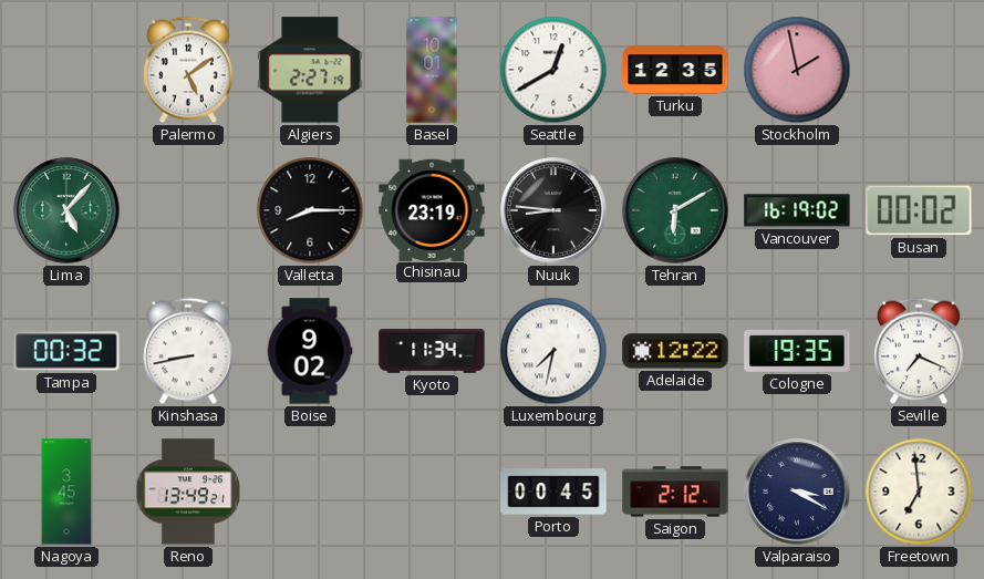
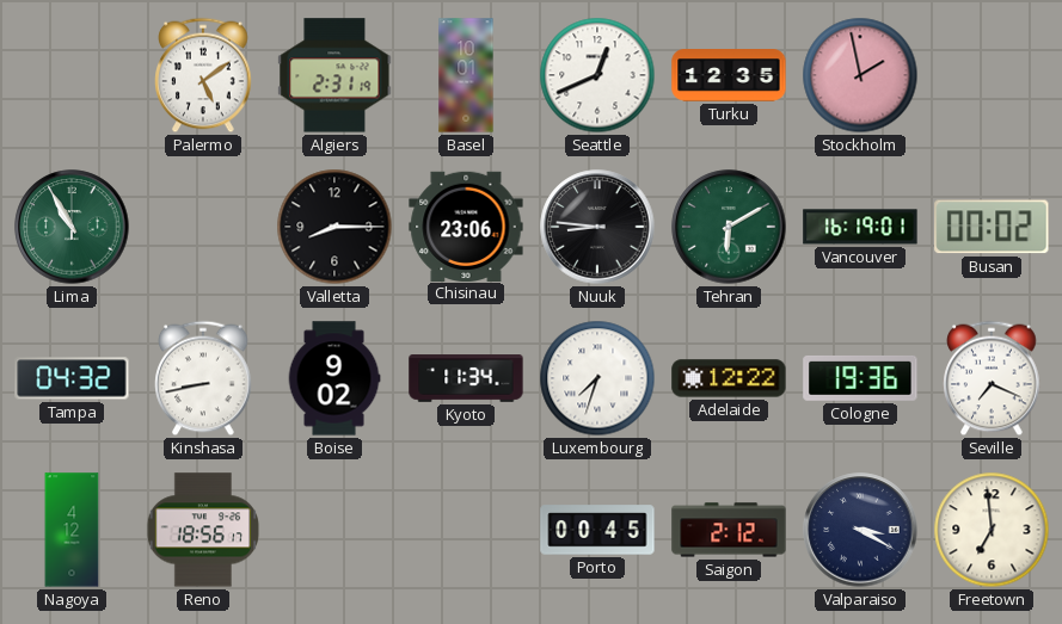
Algiers: 2:27 -> 2:31
Seattle: 12:40 -> 12:41
Lima: 5:07 -> 10:55
Chisinau: 23:19 -> 23:06
Vancouver: 16:19:02 -> 16:19:01
Tampa: 00:32 -> 04:32
Luxembourg: 7:32 -> 7:33
Cologne: 19:35 -> 19:36
Nagoya: 3:45 -> 4:12
Reno: 13:49 -> 18:56
